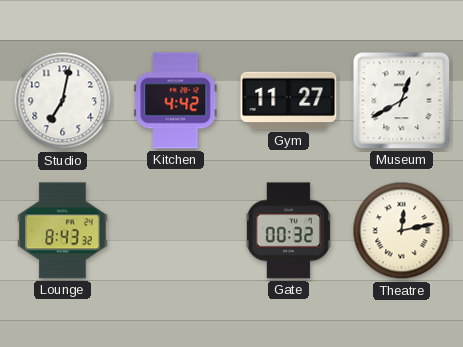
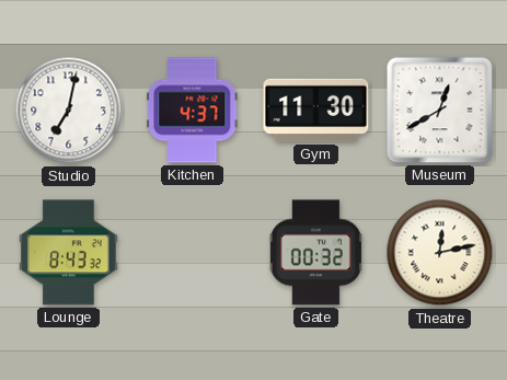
Kitchen: 4:42 -> 4:37
Gym: 11:27 -> 11:30
